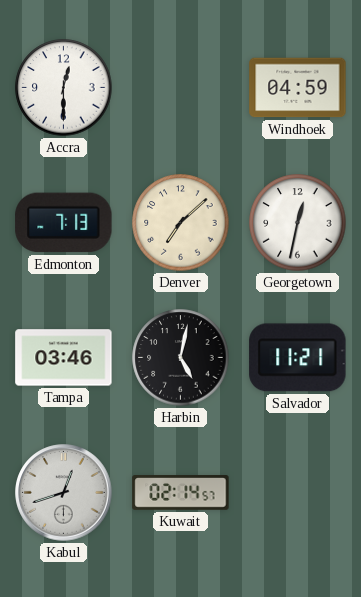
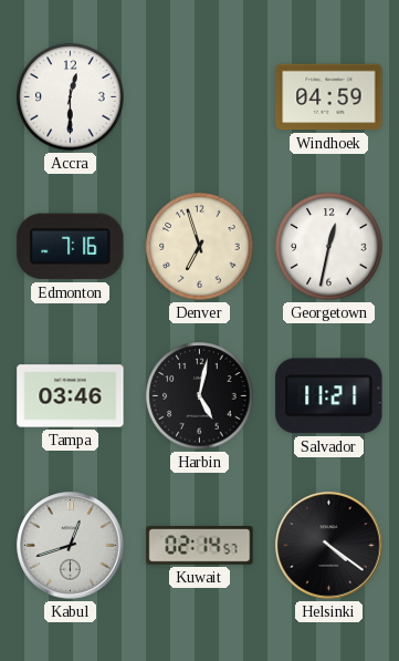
Edmonton: 7:13 -> 7:16
Denver: 7:08 -> 6:57
Helsinki: none -> 4:21
